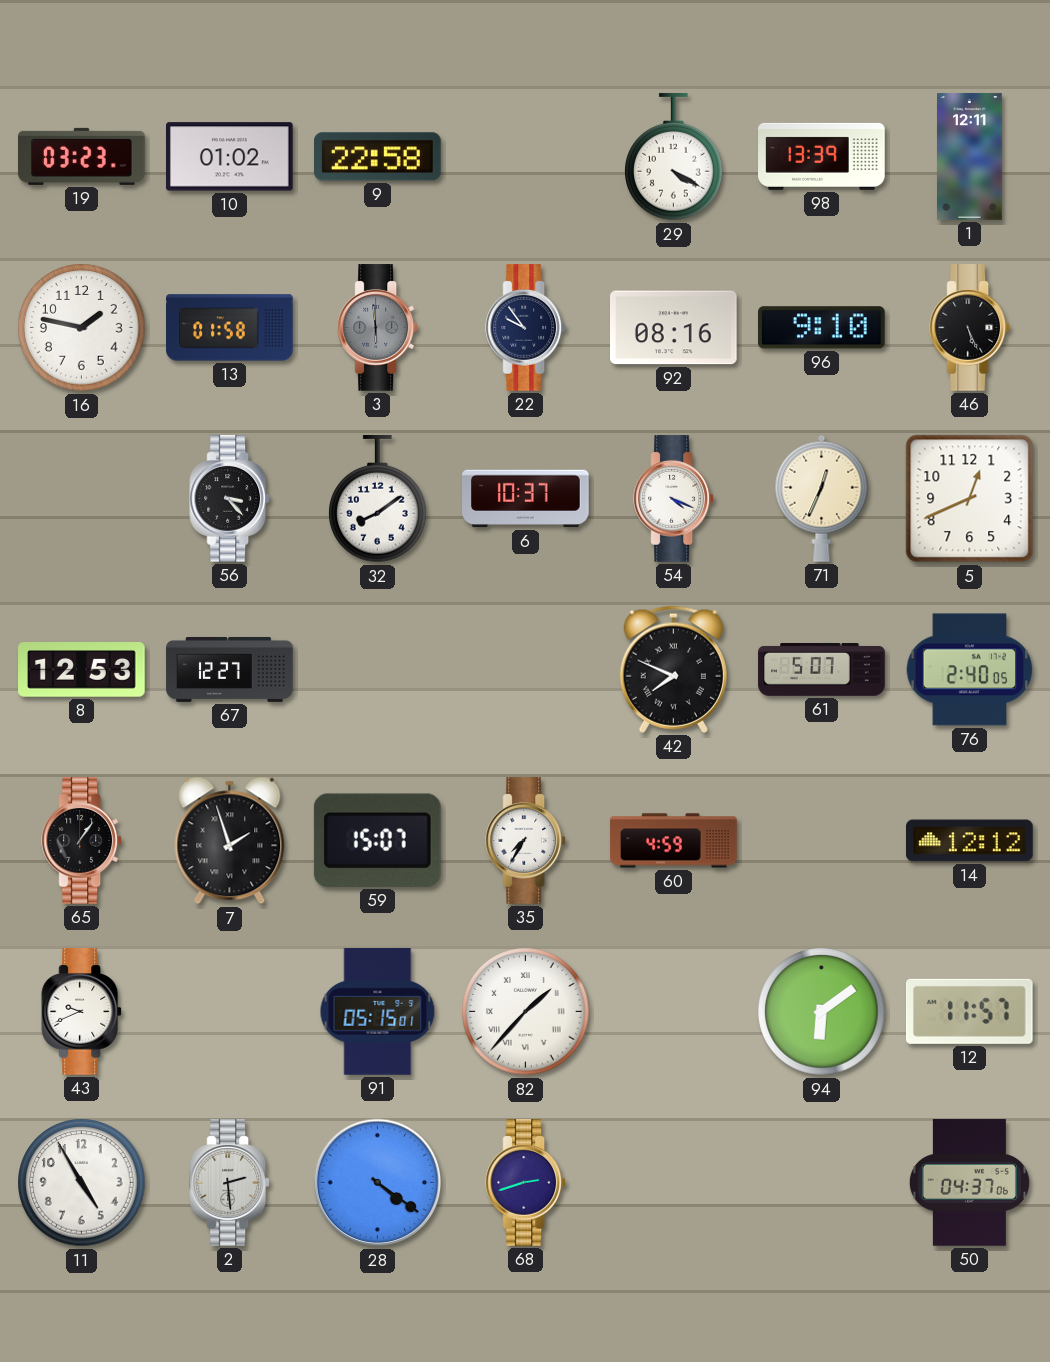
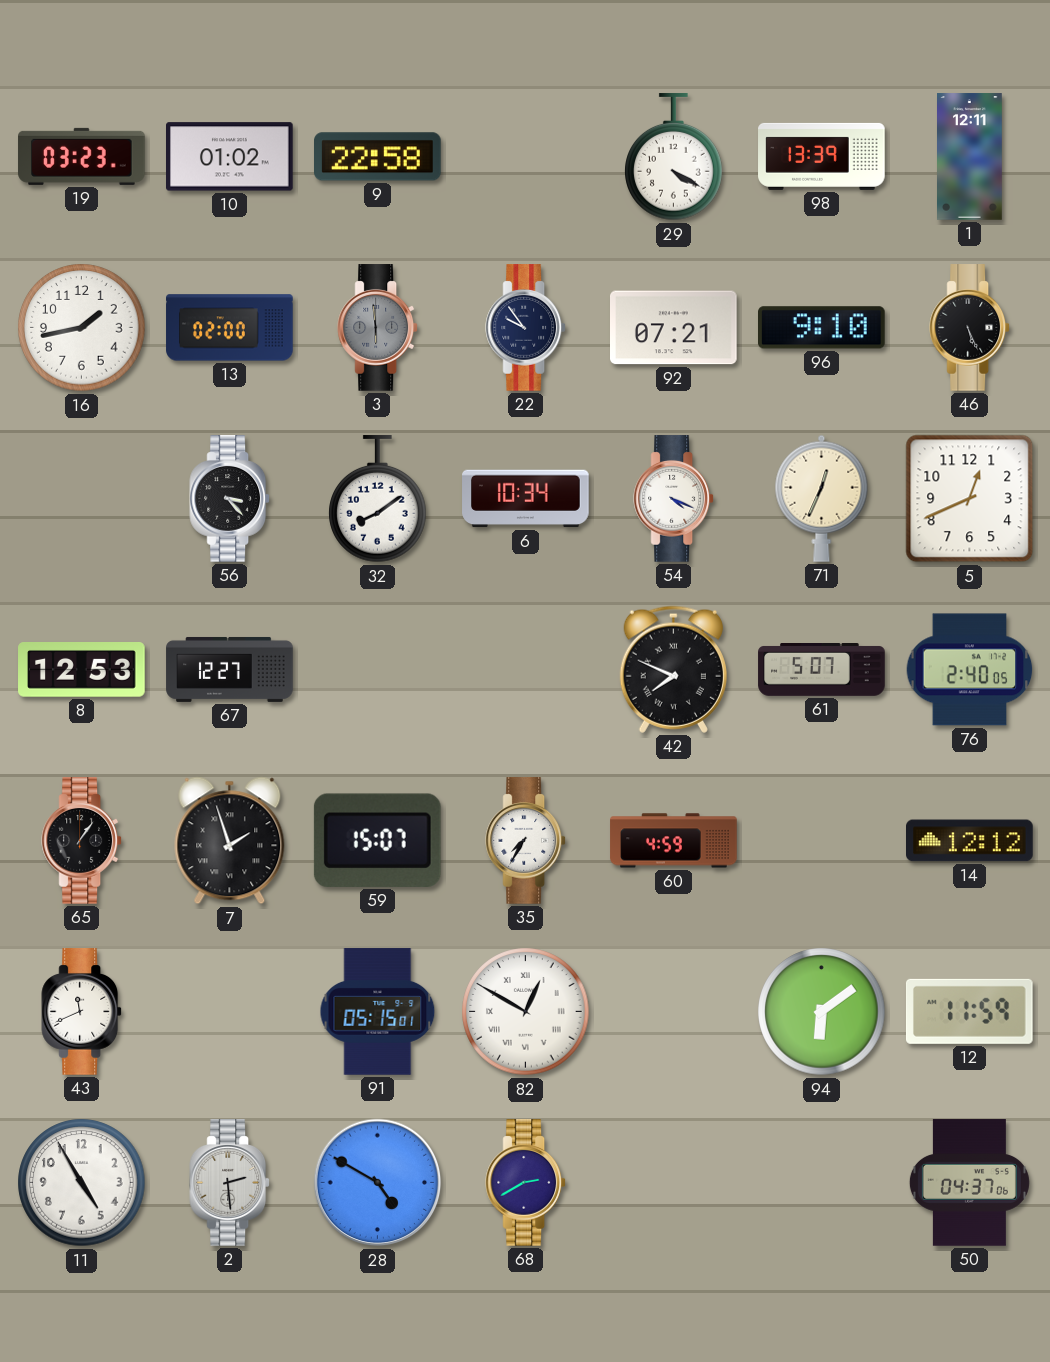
16: 1:47 -> 1:43
13: 01:58 -> 02:00
92: 08:16 -> 07:21
6: 10:37 -> 10:34
43: 9:41 -> 11:41
82: 1:37 -> 12:50
12: 11:57 -> 11:59
28: 4:21 -> 4:50
68: 2:42 -> 2:40
